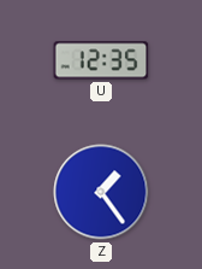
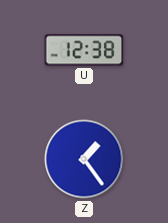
U: 12:35 -> 12:38
